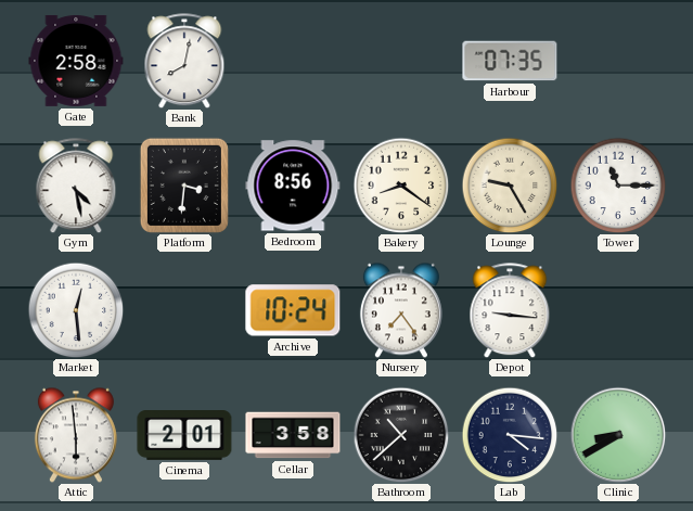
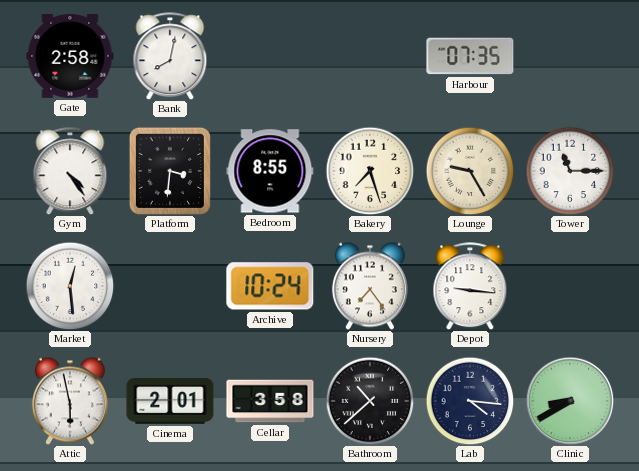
Gym: 4:28 -> 4:24
Bedroom: 8:56 -> 8:55
Bakery: 8:21 -> 7:27
Attic: 5:59 -> 5:58
